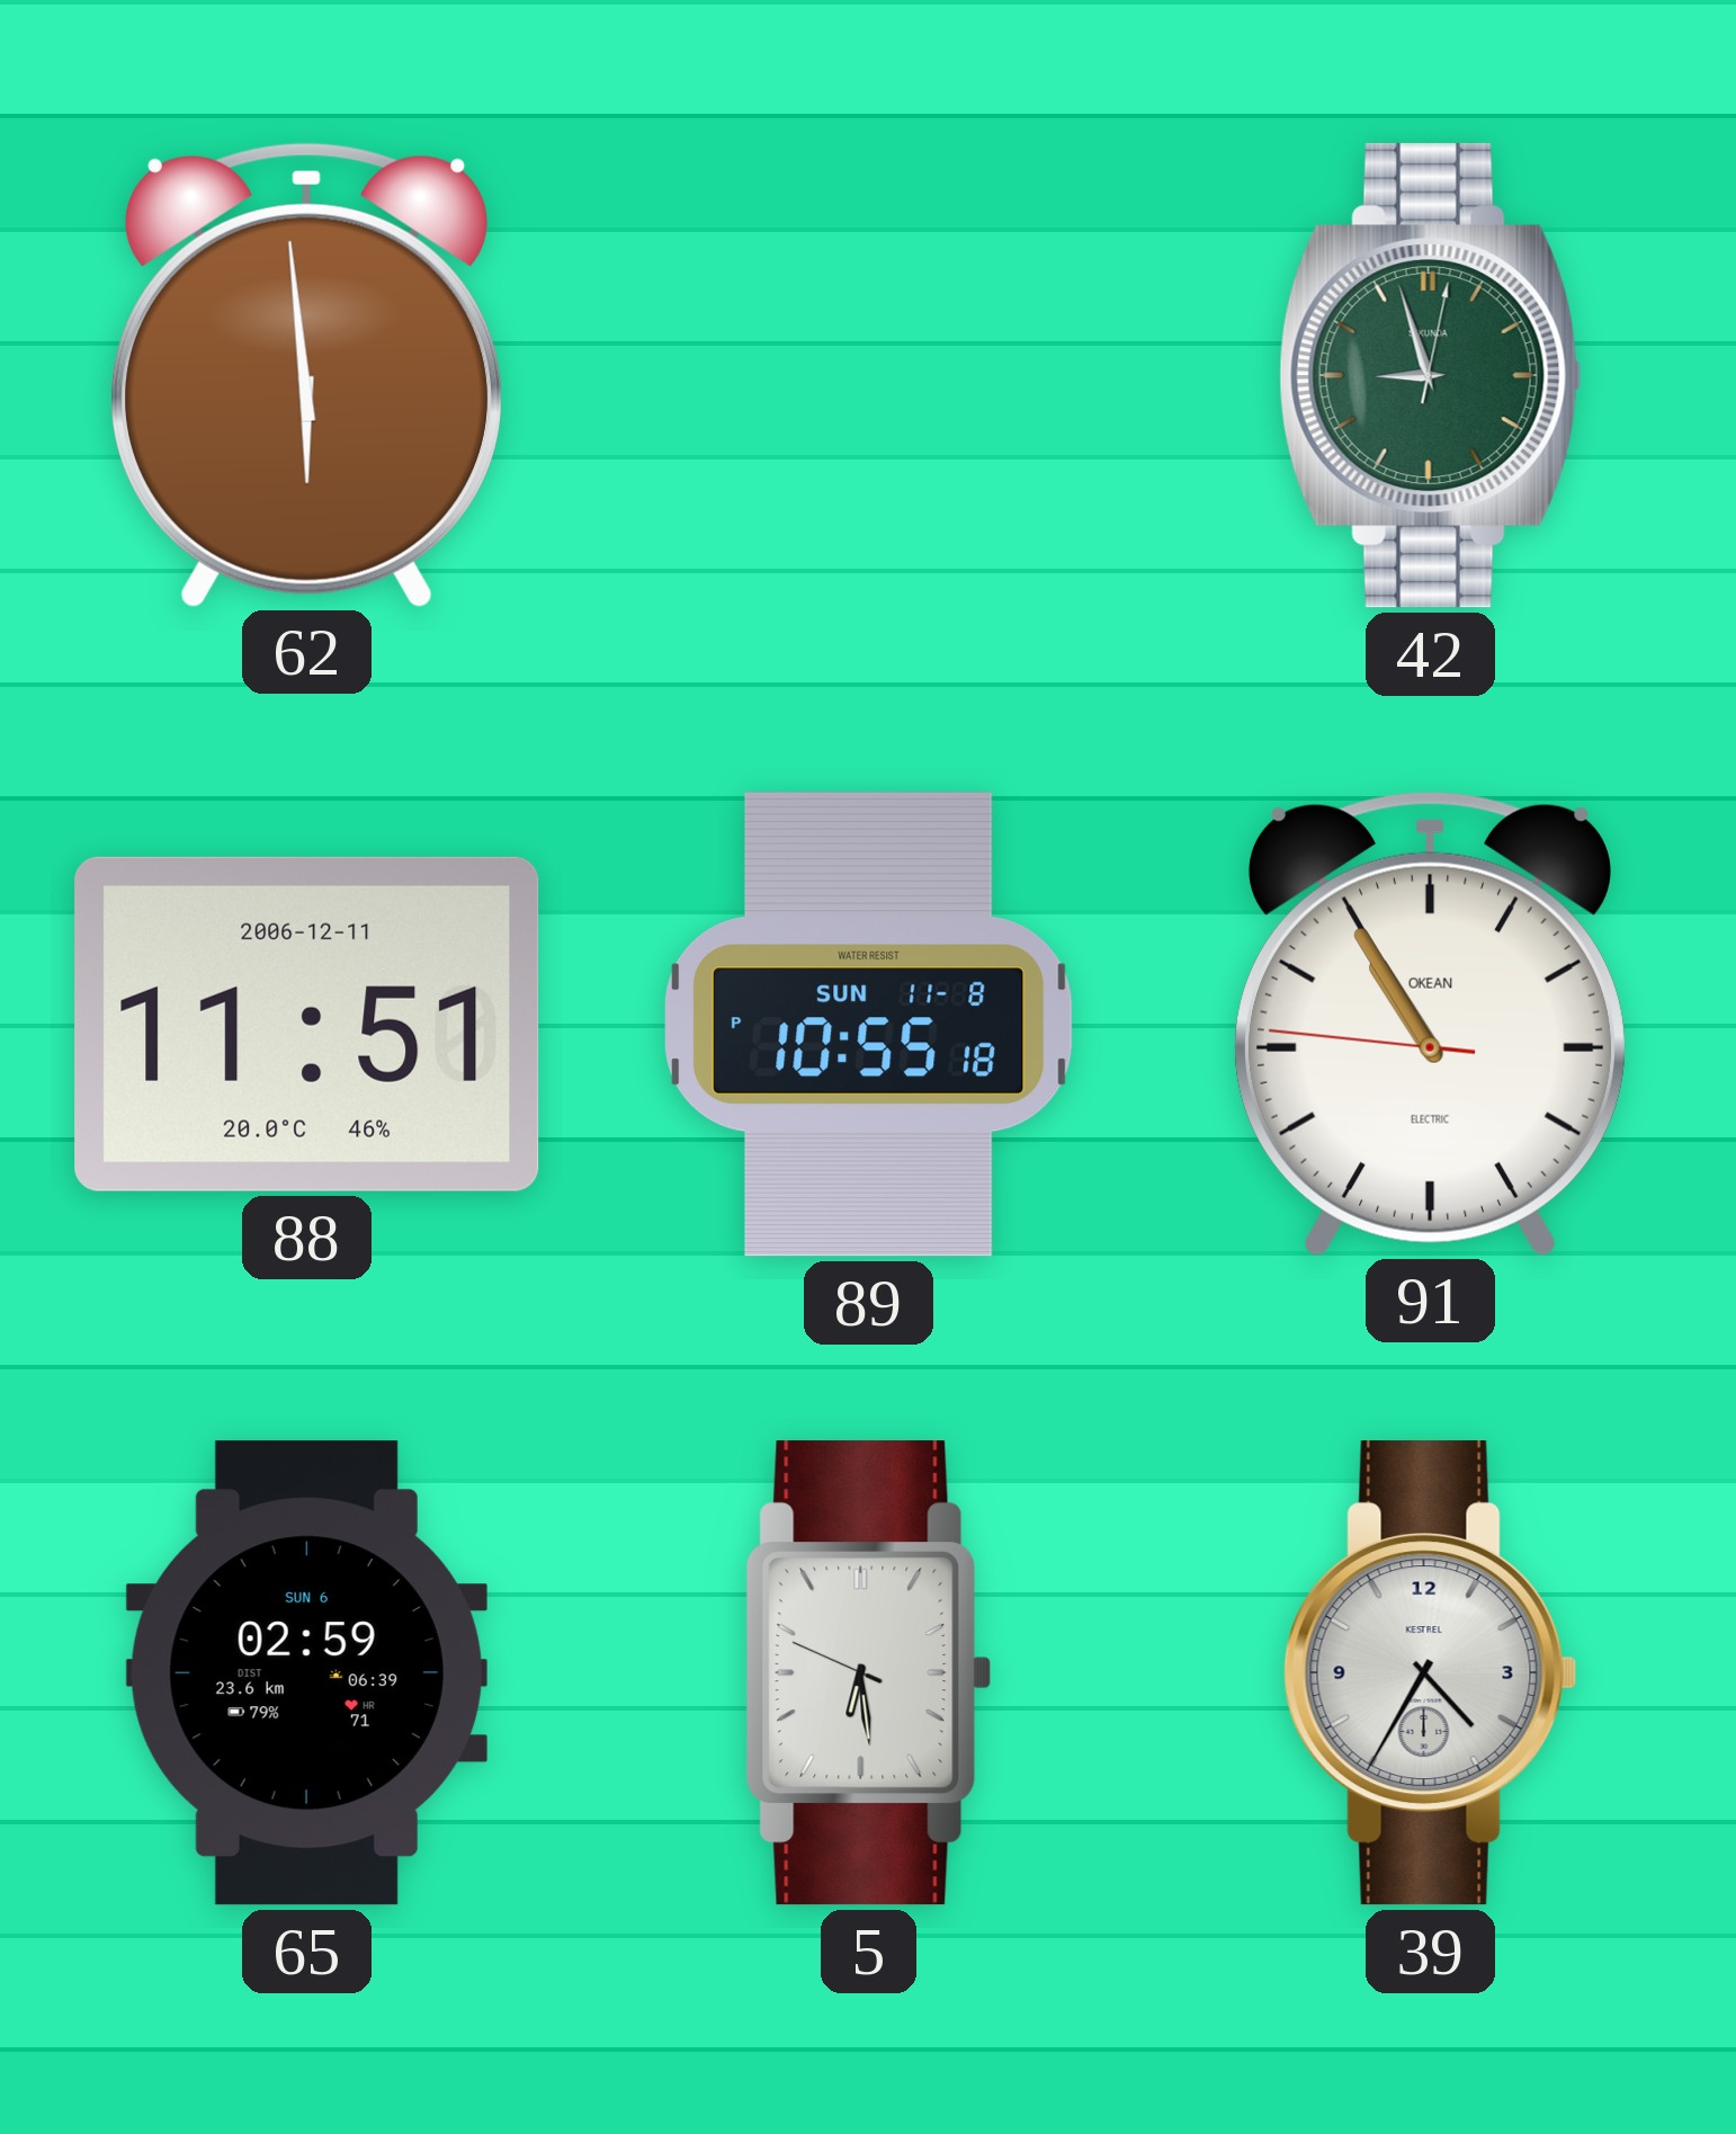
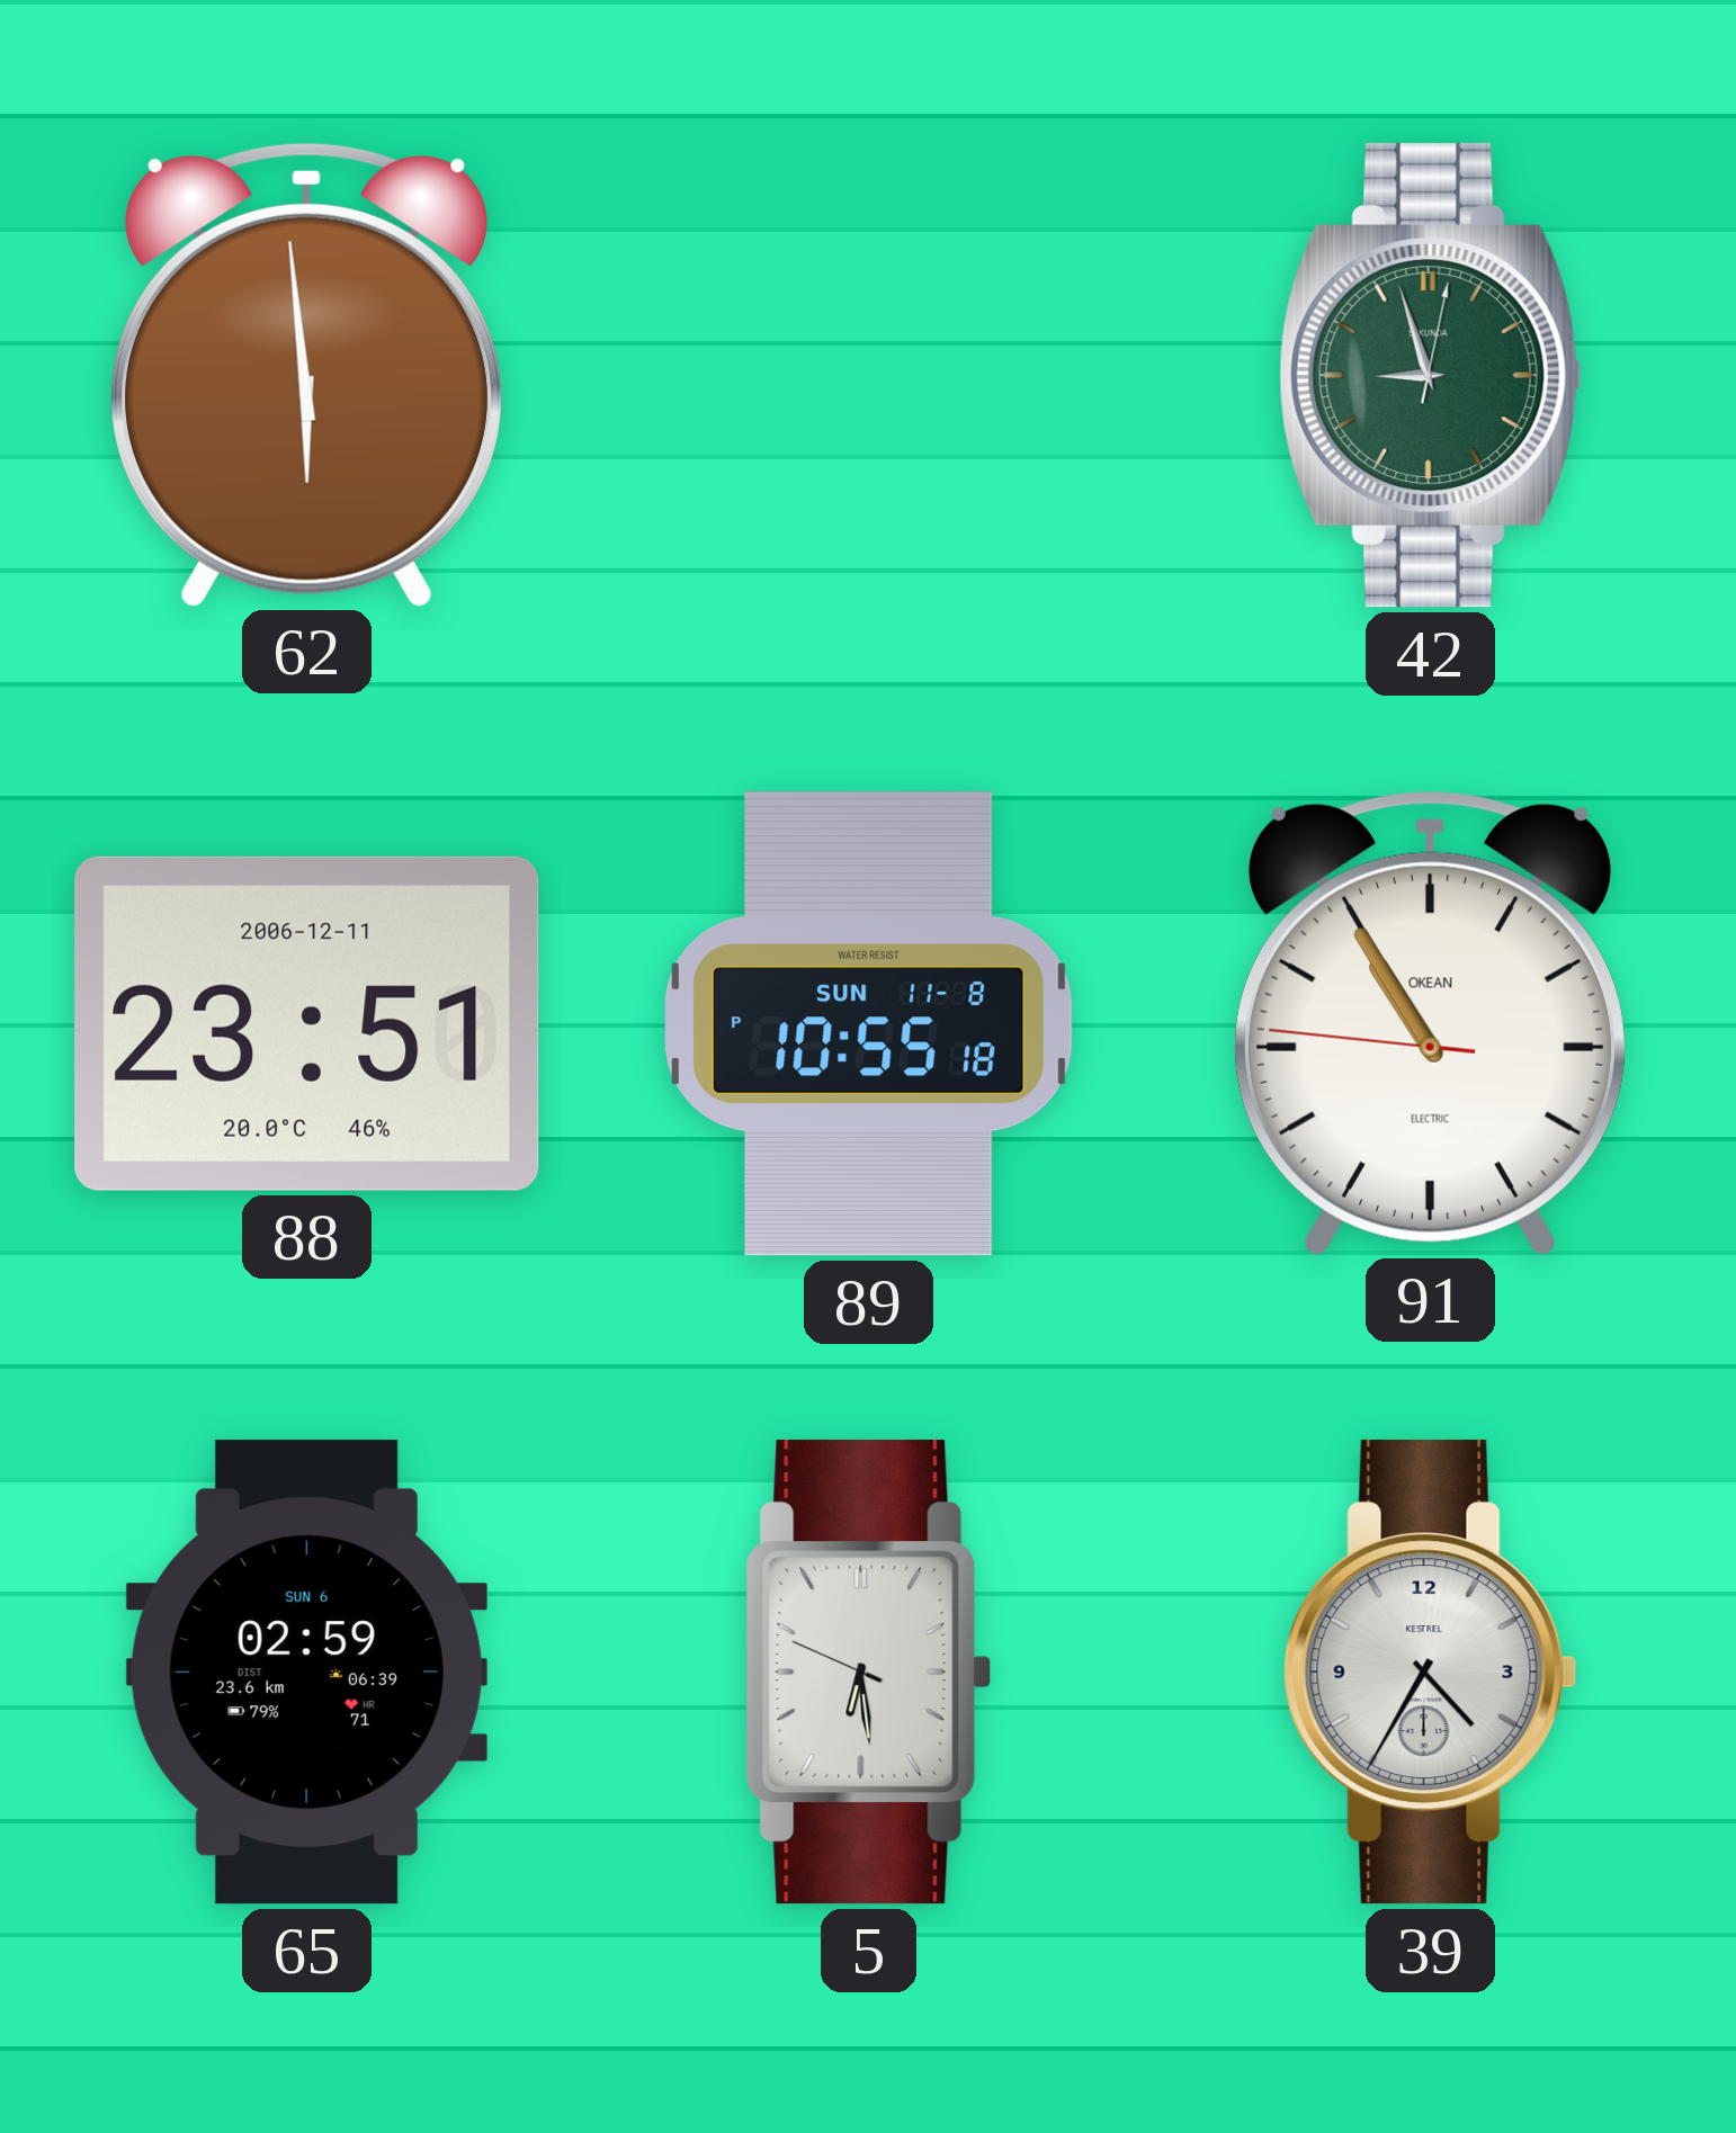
88: 11:51 -> 23:51
